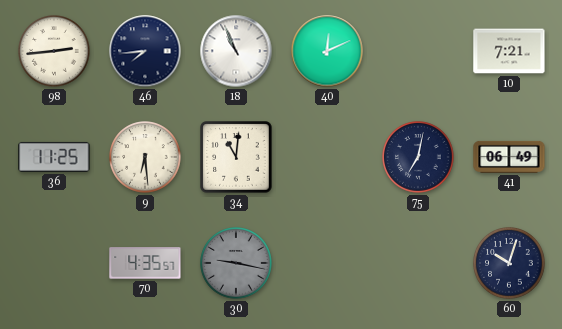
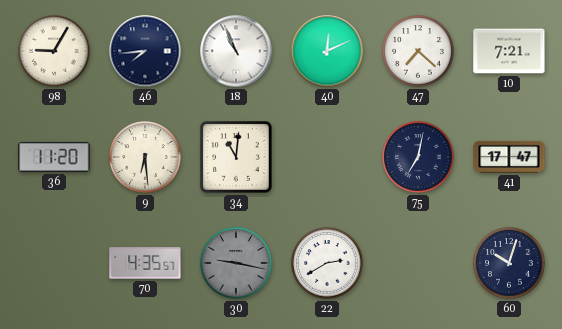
98: 2:44 -> 9:05
47: none -> 7:22
36: 11:25 -> 11:20
41: 06:49 -> 17:47
22: none -> 2:40
